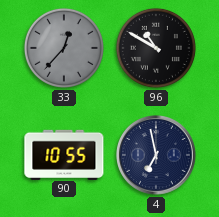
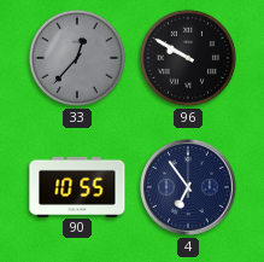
96: 10:50 -> 9:50
4: 6:58 -> 6:54
